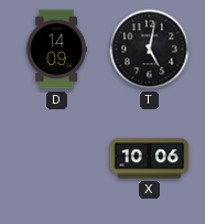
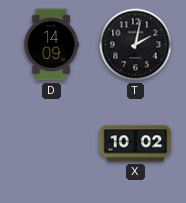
T: 5:02 -> 2:02
X: 10:06 -> 10:02
